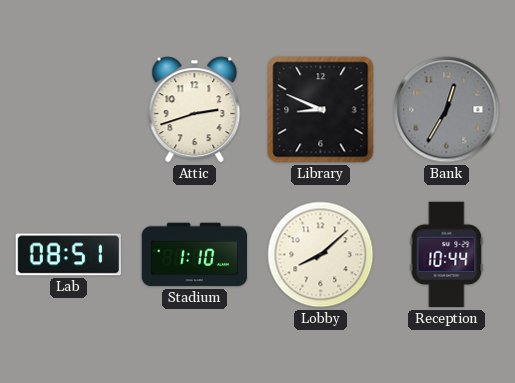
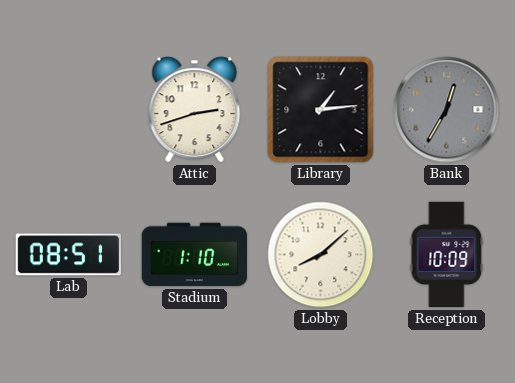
Library: 8:49 -> 1:14
Reception: 10:44 -> 10:09
